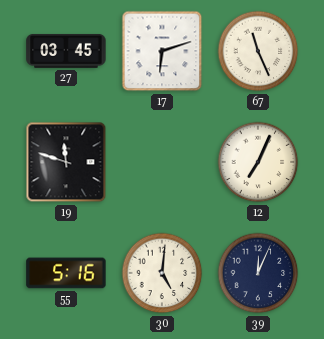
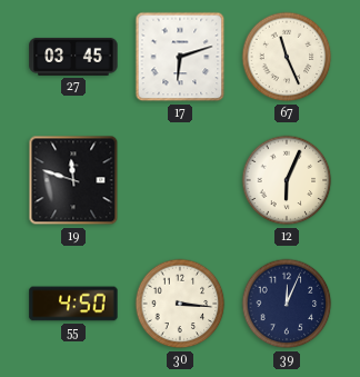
12: 7:04 -> 6:04
55: 5:16 -> 4:50
30: 5:01 -> 3:16
